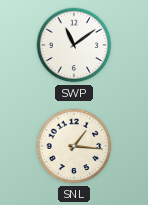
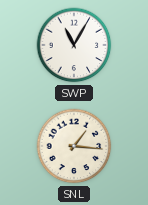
SWP: 11:09 -> 11:05
